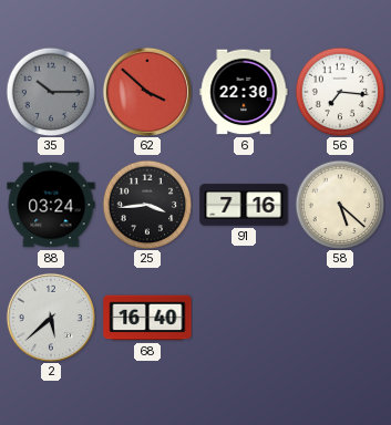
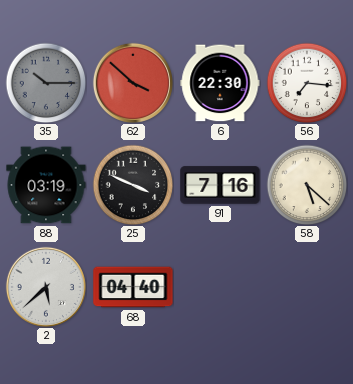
88: 03:24 -> 03:19
25: 3:44 -> 3:49
68: 16:40 -> 04:40
